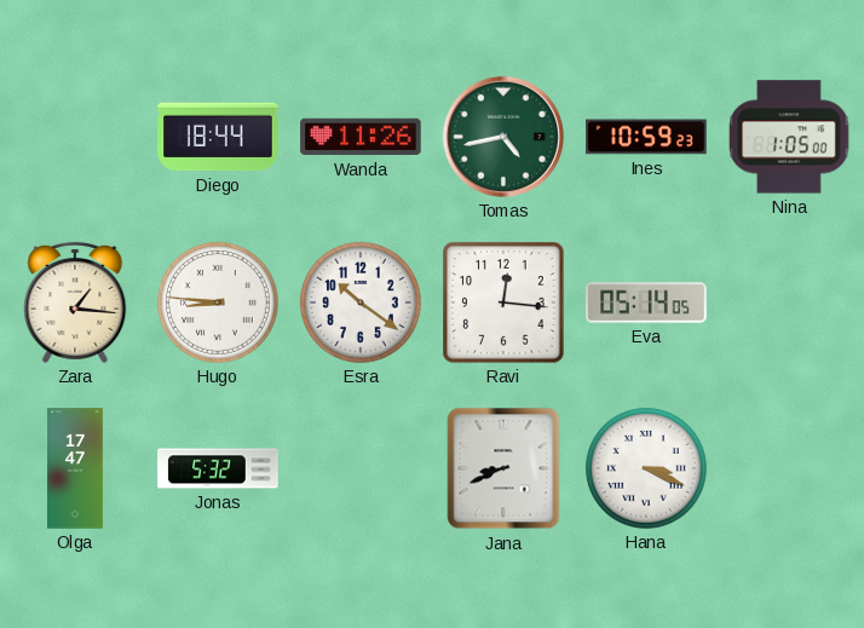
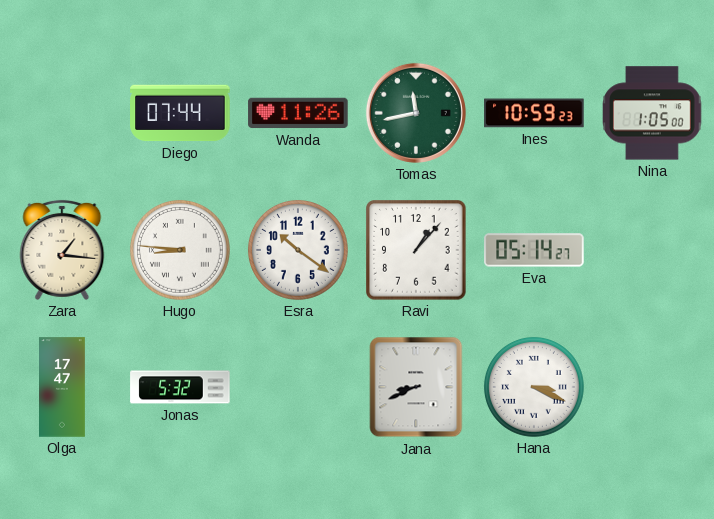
Diego: 18:44 -> 07:44
Tomas: 4:43 -> 11:43
Ravi: 12:16 -> 1:07
Eva: 05:14:05 -> 05:14:27
